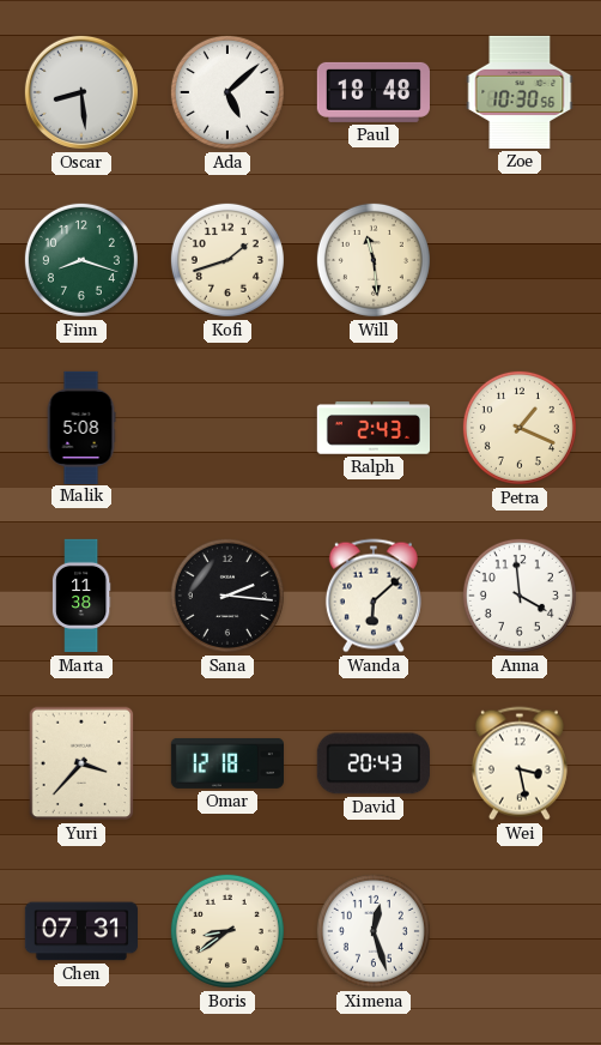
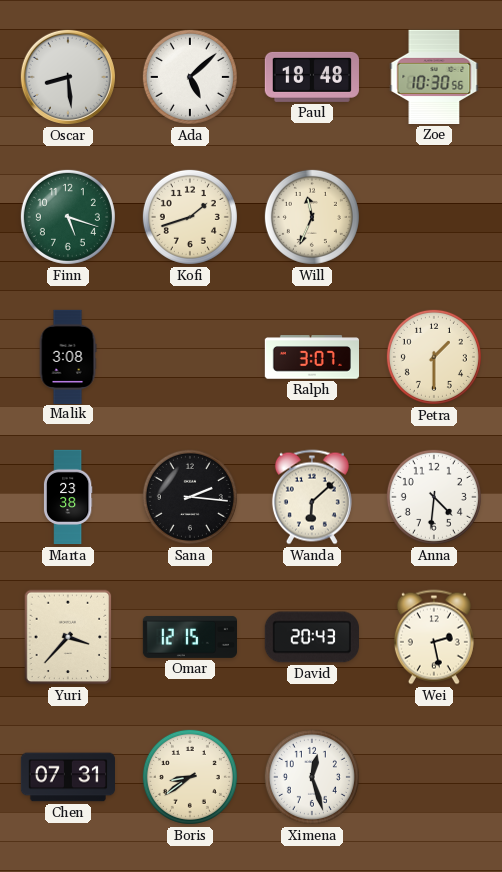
Finn: 8:18 -> 5:18
Will: 11:29 -> 11:34
Malik: 5:08 -> 3:08
Ralph: 2:43 -> 3:07
Petra: 1:19 -> 1:30
Marta: 11:38 -> 23:38
Anna: 3:59 -> 4:31
Omar: 12:18 -> 12:15
Wei: 3:28 -> 2:28
